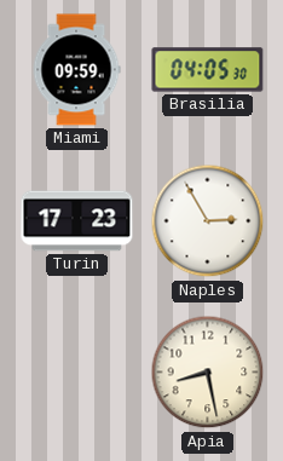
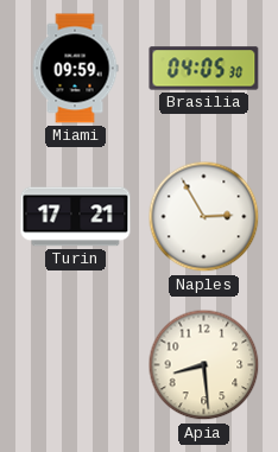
Turin: 17:23 -> 17:21
Apia: 8:28 -> 8:29
